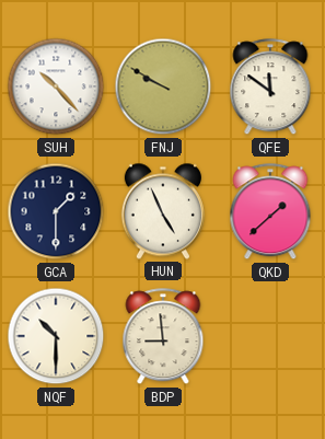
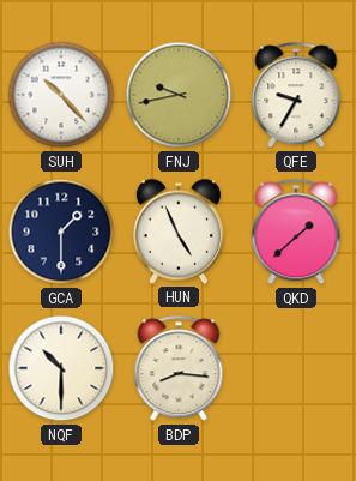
FNJ: 9:50 -> 9:43
QFE: 11:51 -> 9:35
BDP: 8:59 -> 8:16
